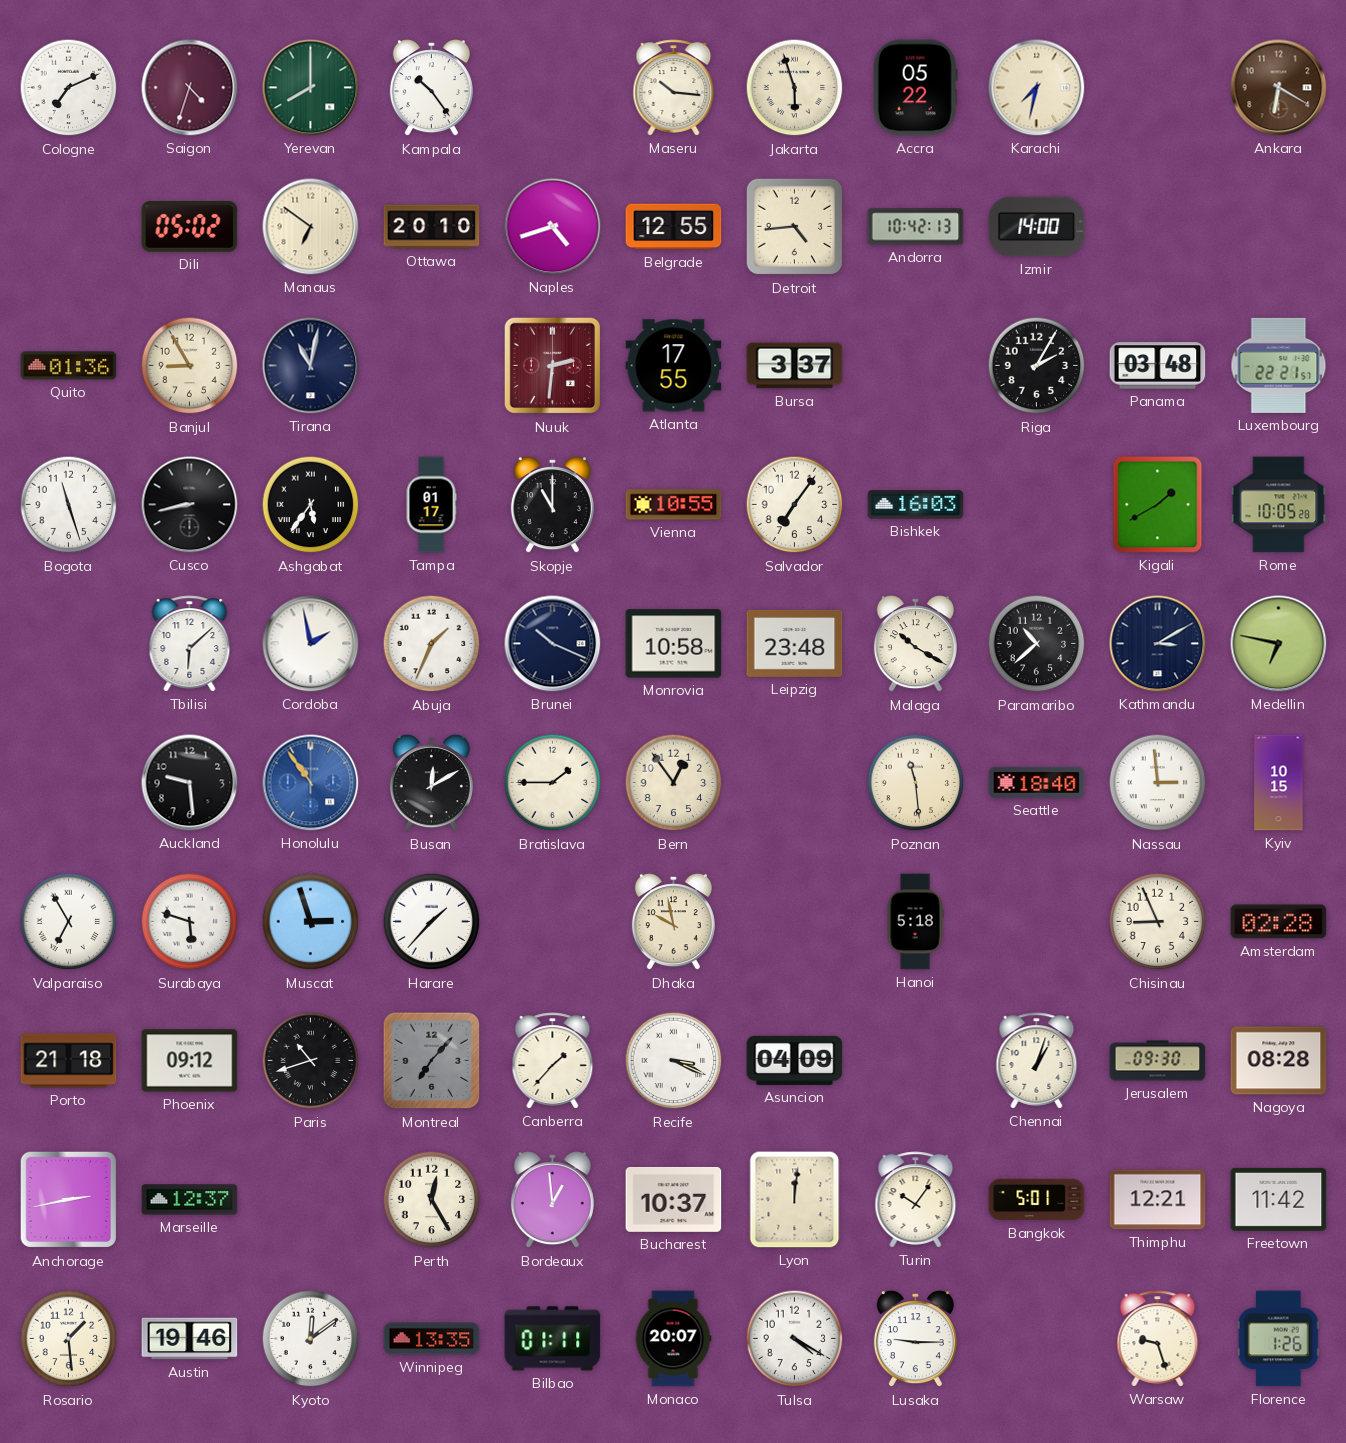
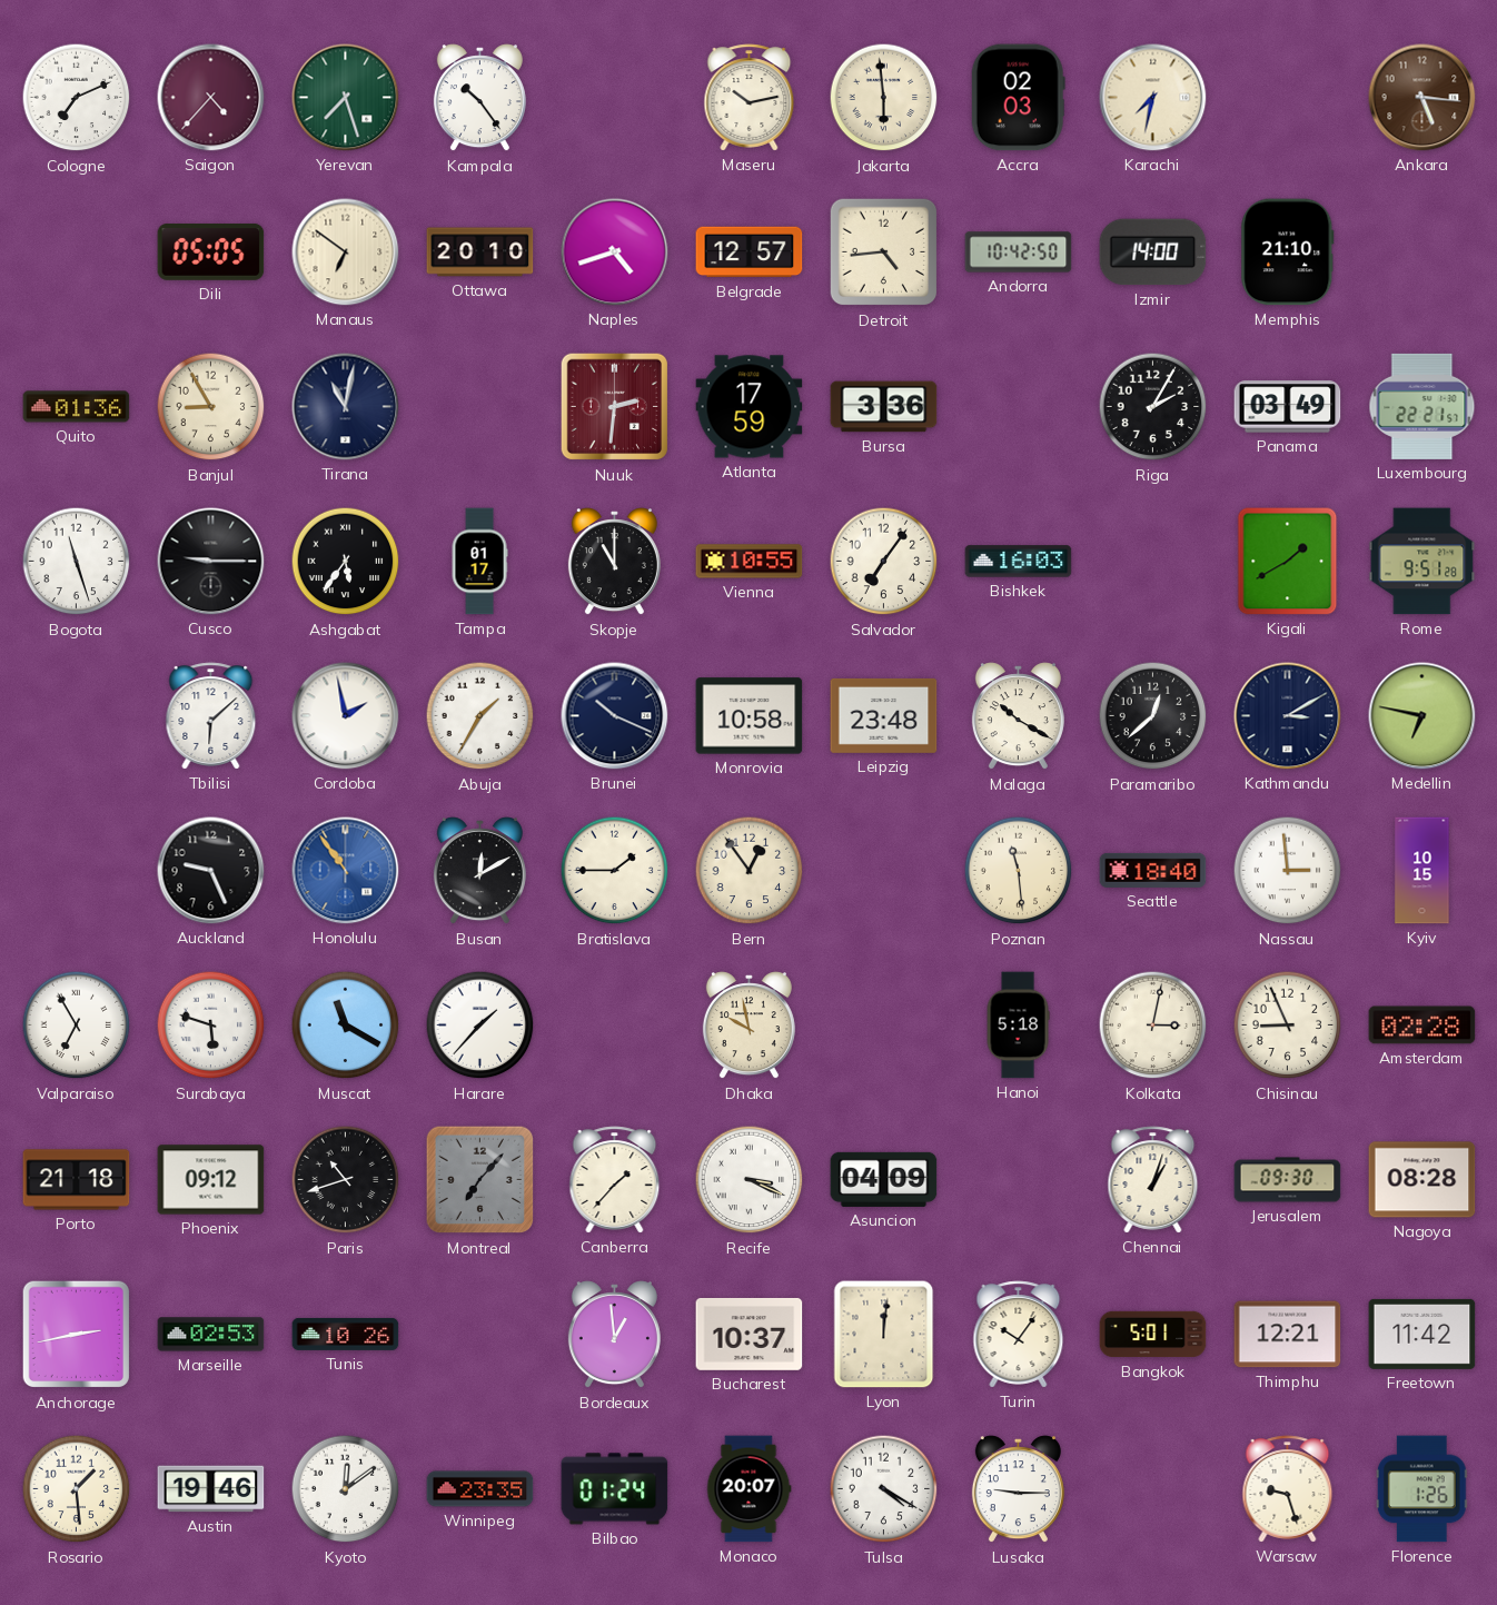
Saigon: 4:33 -> 4:37
Yerevan: 8:00 -> 7:27
Maseru: 10:16 -> 10:13
Jakarta: 5:57 -> 5:59
Accra: 05:22 -> 02:03
Ankara: 6:20 -> 5:16
Dili: 05:02 -> 05:05
Belgrade: 12:55 -> 12:57
Andorra: 10:42:13 -> 10:42:50
Memphis: none -> 21:10
Atlanta: 17:55 -> 17:59
Bursa: 3:37 -> 3:36
Panama: 03:48 -> 03:49
Cusco: 8:43 -> 9:15
Rome: 10:05 -> 9:51
Abuja: 1:34 -> 1:35
Paramaribo: 10:38 -> 12:38
Auckland: 9:29 -> 9:26
Muscat: 2:57 -> 11:20
Kolkata: none -> 3:02
Marseille: 12:37 -> 02:53
Tunis: none -> 10:26
Perth: 12:25 -> none
Winnipeg: 13:35 -> 23:35
Bilbao: 01:11 -> 01:24
